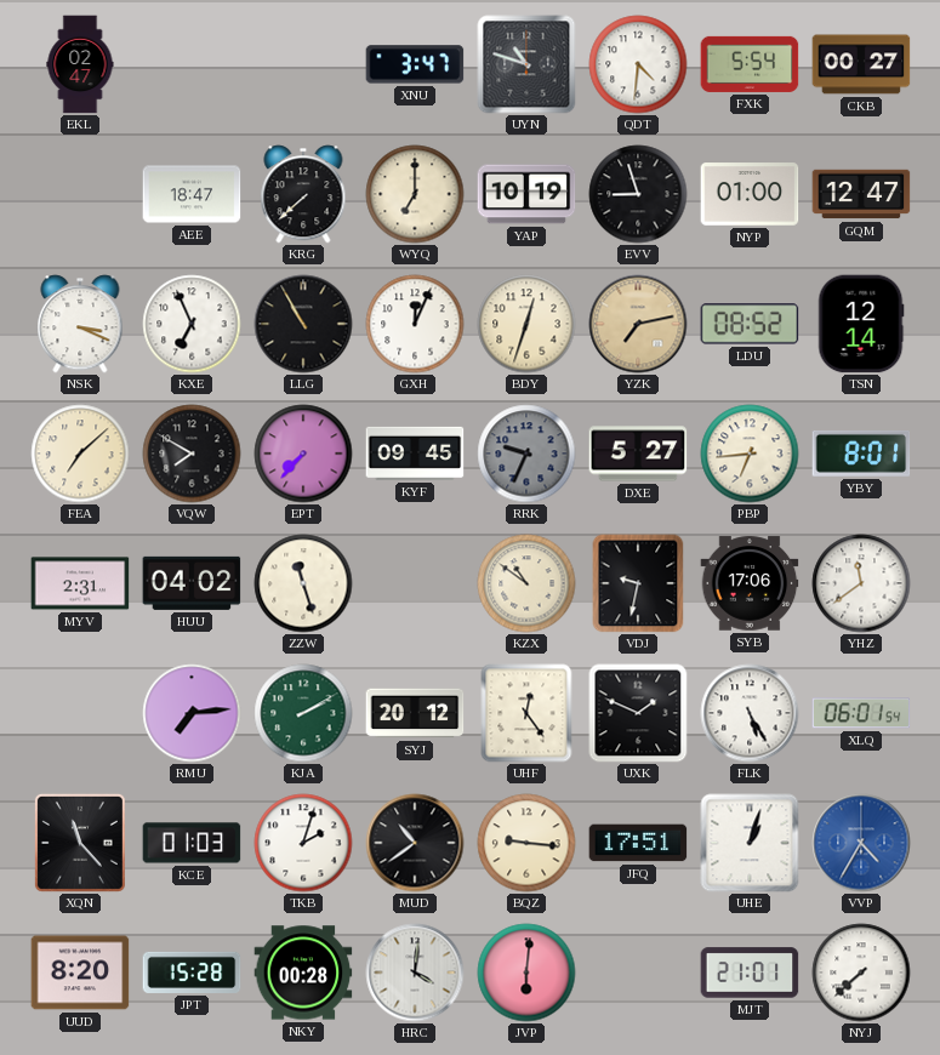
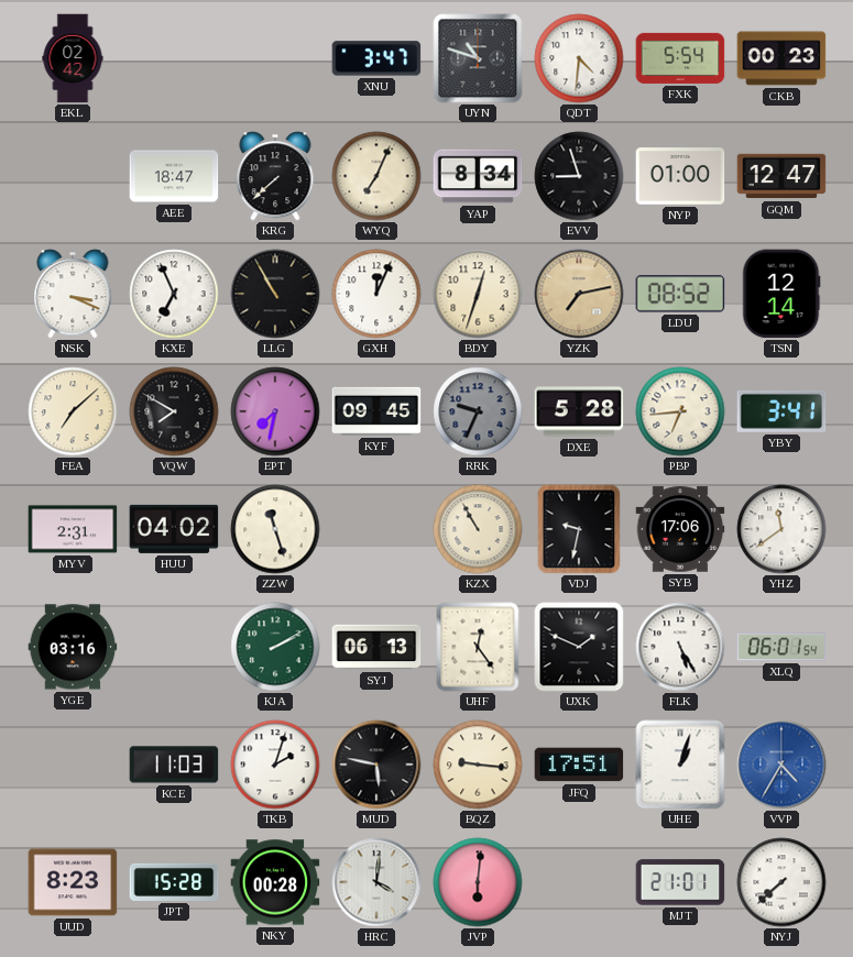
EKL: 02:47 -> 02:42
CKB: 00:27 -> 00:23
WYQ: 7:00 -> 7:04
YAP: 10:19 -> 8:34
EPT: 7:37 -> 7:32
DXE: 5:27 -> 5:28
YBY: 8:01 -> 3:41
KZX: 10:51 -> 10:55
YGE: none -> 03:16
RMU: 7:14 -> none
SYJ: 20:12 -> 06:13
XQN: 11:23 -> none
KCE: 01:03 -> 11:03
MUD: 10:39 -> 5:47
UUD: 8:20 -> 8:23
